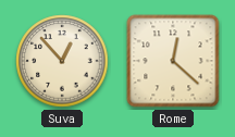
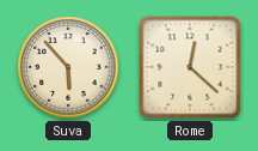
Suva: 12:53 -> 5:53
